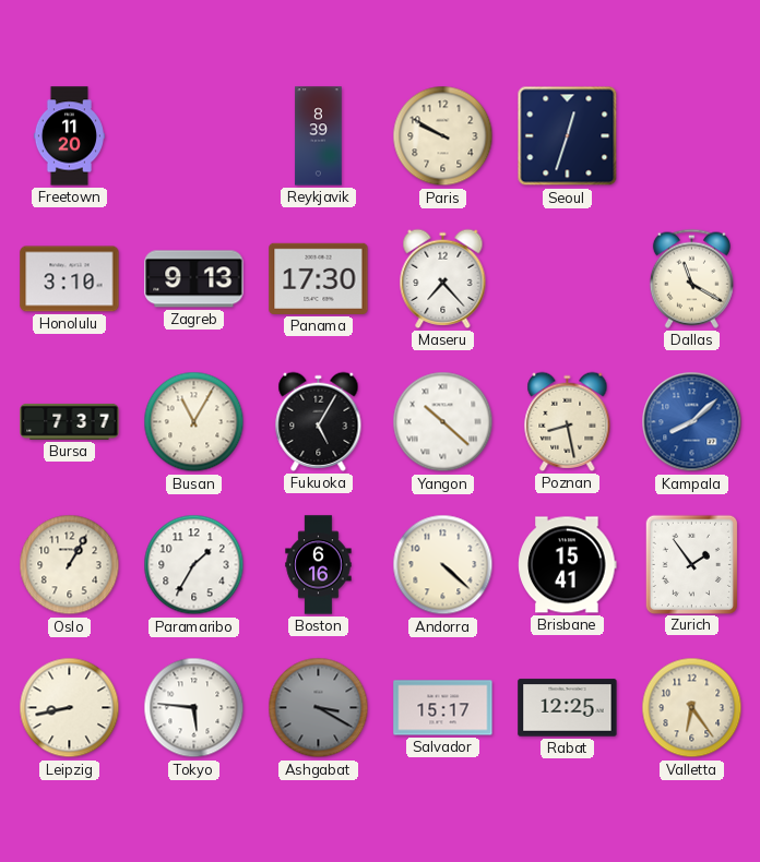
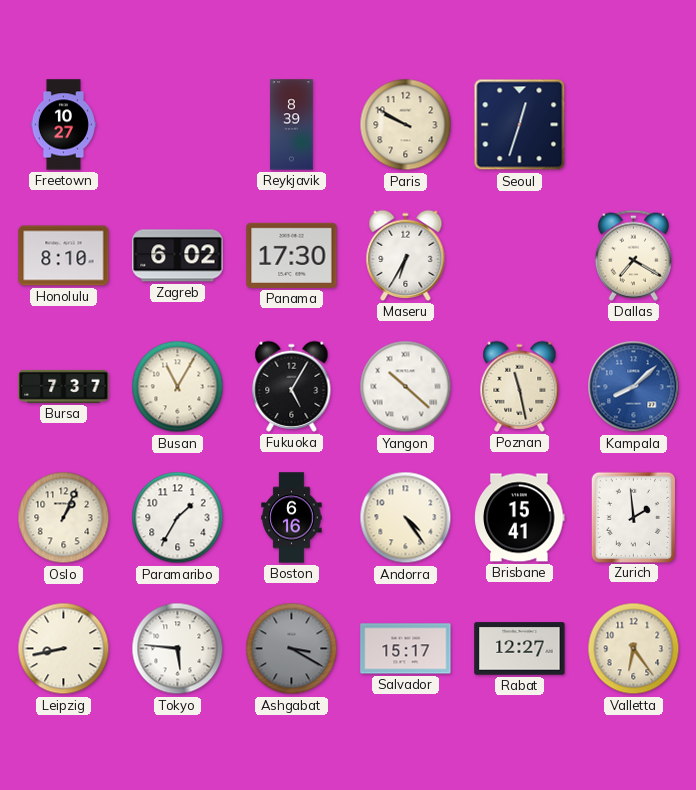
Freetown: 11:20 -> 10:27
Honolulu: 3:10 -> 8:10
Zagreb: 9:13 -> 6:02
Maseru: 7:23 -> 6:35
Dallas: 11:20 -> 7:20
Poznan: 8:28 -> 11:28
Oslo: 1:05 -> 1:04
Andorra: 4:22 -> 4:24
Zurich: 1:54 -> 1:59
Rabat: 12:25 -> 12:27
